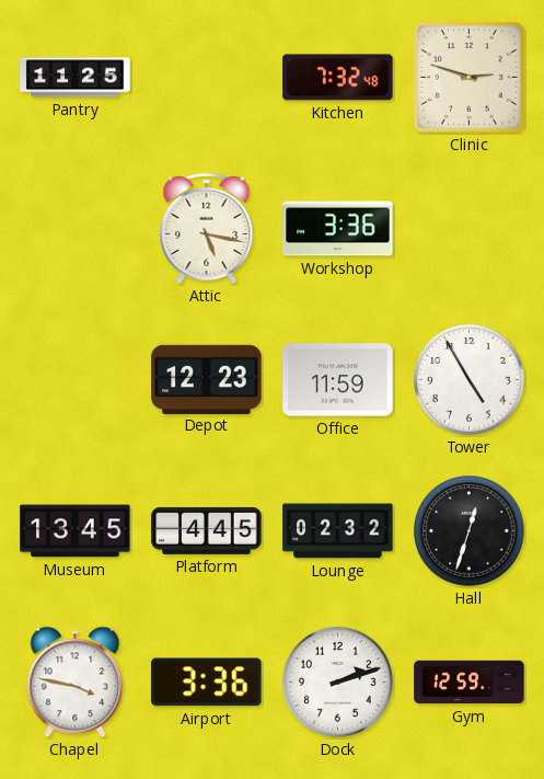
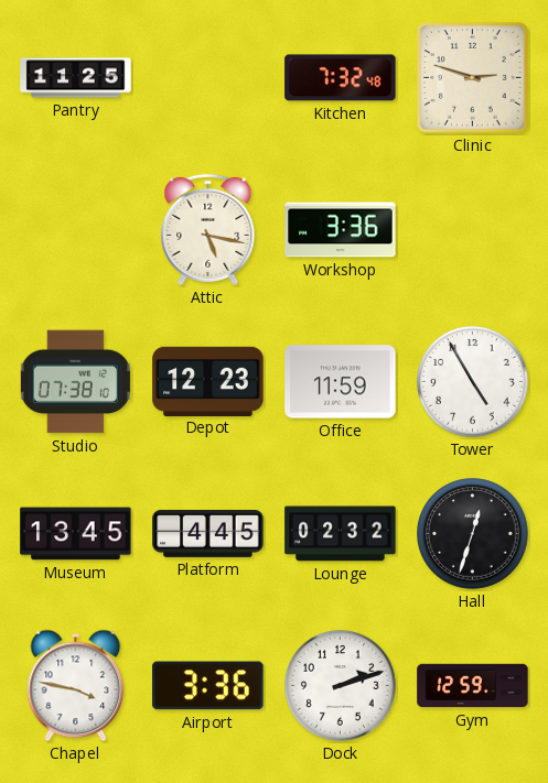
Studio: none -> 07:38
